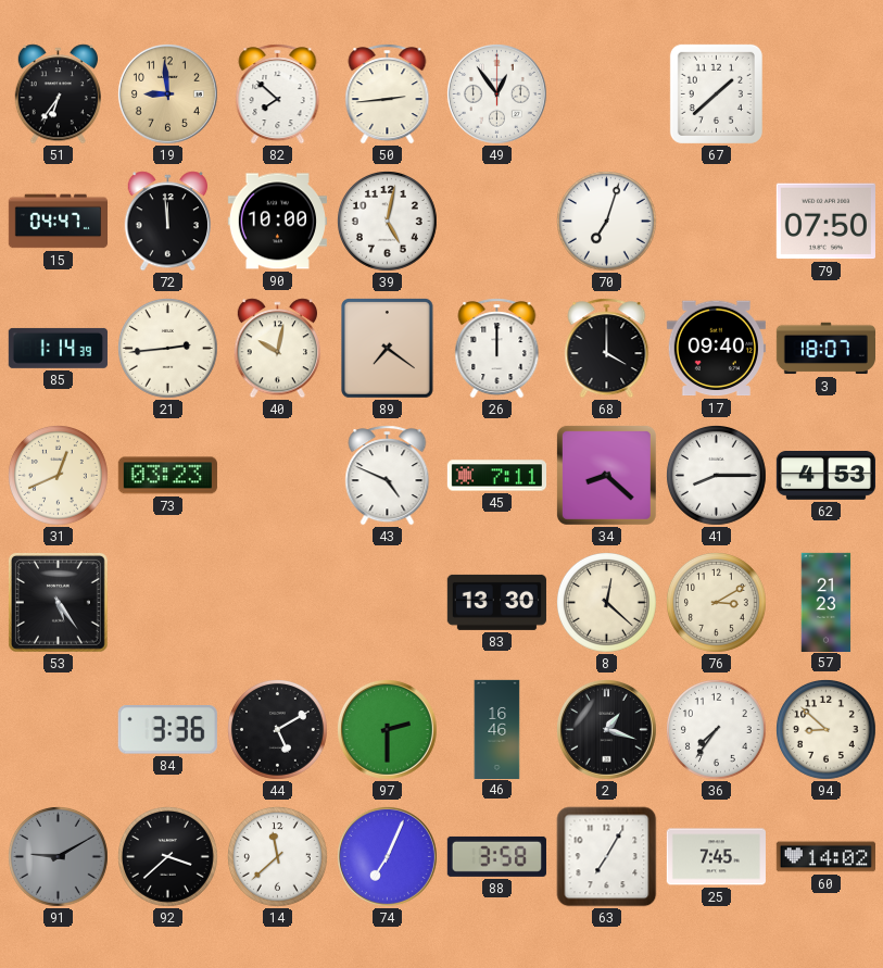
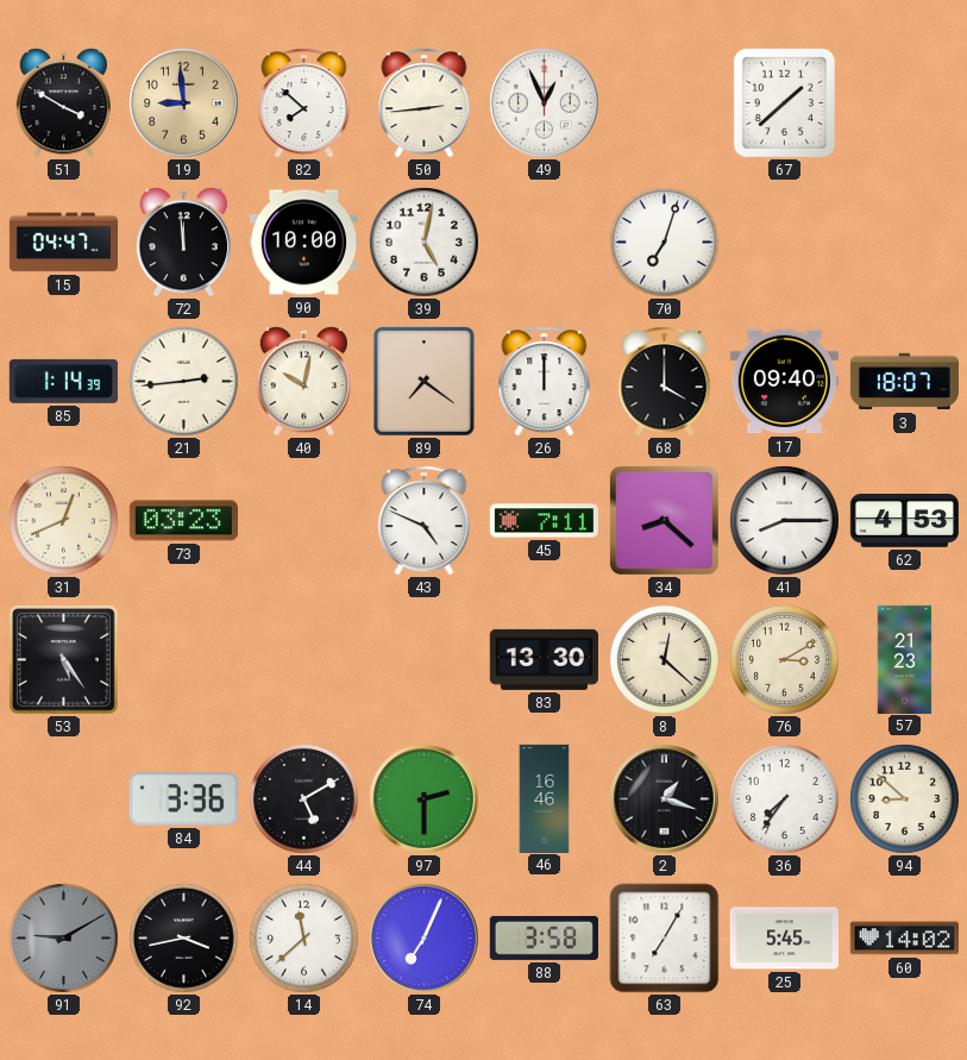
51: 6:36 -> 3:50
49: 12:54 -> 12:56
79: 07:50 -> none
92: 3:38 -> 3:43
25: 7:45 -> 5:45
